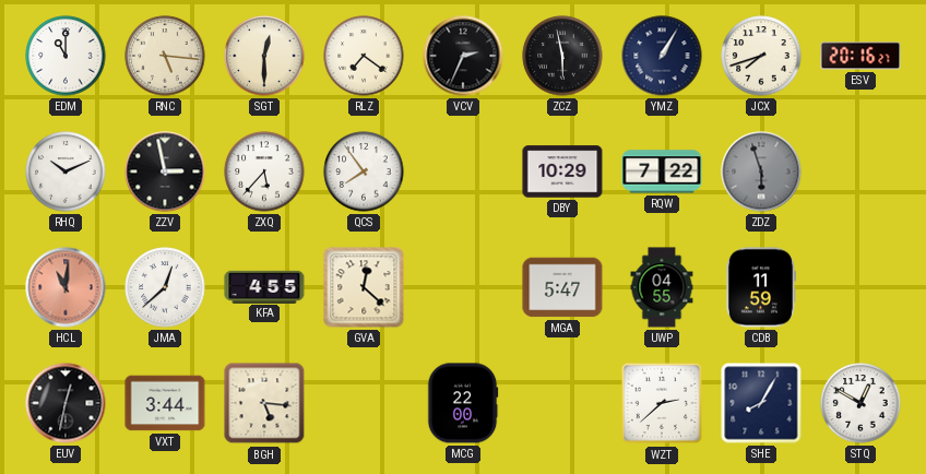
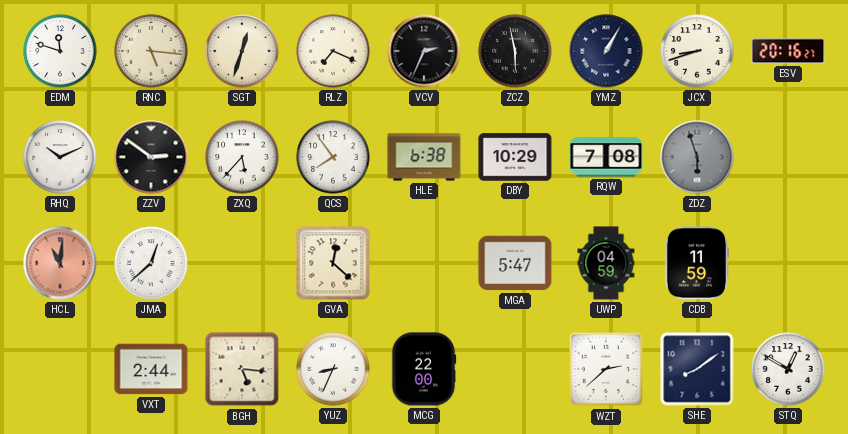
EDM: 11:00 -> 11:48
SGT: 12:30 -> 12:33
RLZ: 7:21 -> 7:19
JCX: 7:42 -> 8:42
ZZV: 2:58 -> 2:51
HLE: none -> 6:38
RQW: 7:22 -> 7:08
KFA: 4:55 -> none
UWP: 04:55 -> 04:59
EUV: 12:32 -> none
VXT: 3:44 -> 2:44
YUZ: none -> 8:34
SHE: 8:05 -> 8:09
